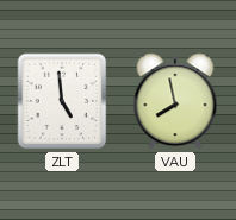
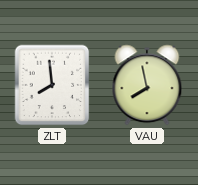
ZLT: 4:59 -> 7:59
